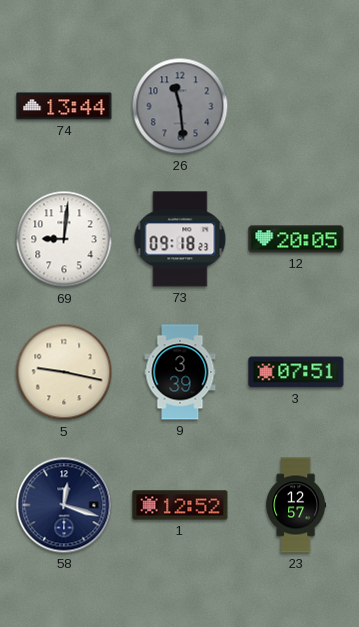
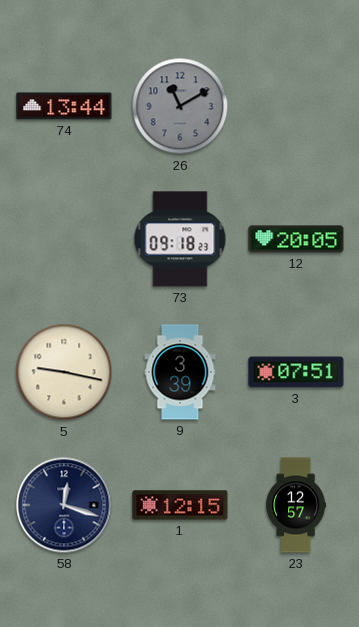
26: 11:29 -> 11:10
69: 9:01 -> none
1: 12:52 -> 12:15
